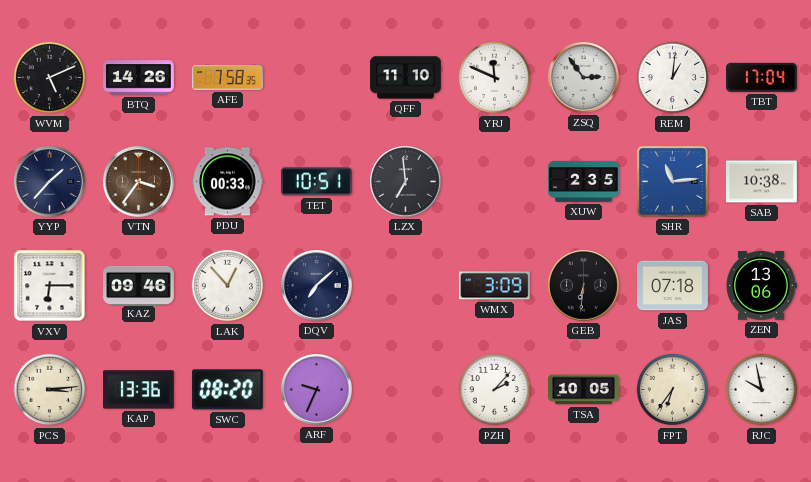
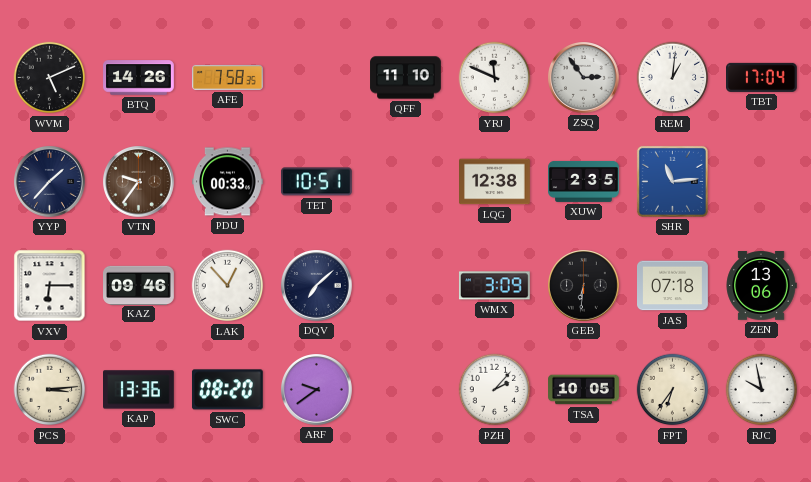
VTN: 3:36 -> 9:36
LZX: 6:59 -> none
LQG: none -> 12:38
SAB: 10:38 -> none
ARF: 9:34 -> 9:39
